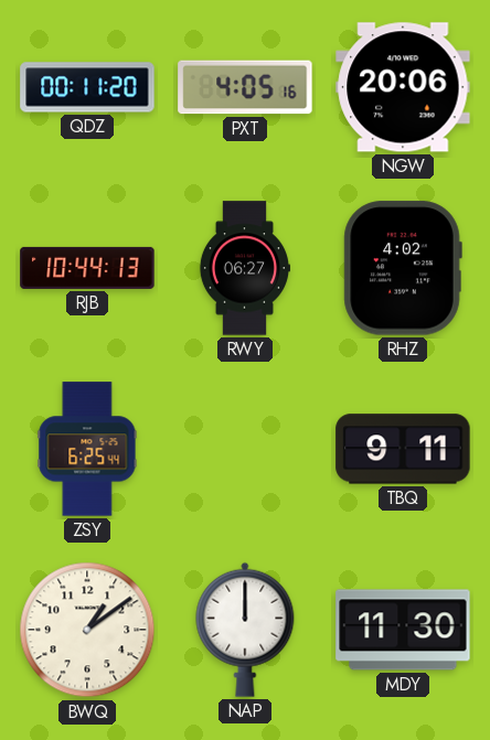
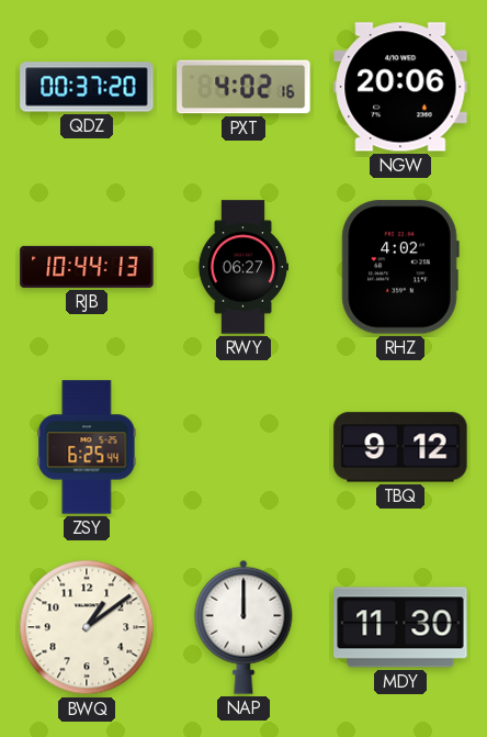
QDZ: 00:11 -> 00:37
PXT: 4:05 -> 4:02
TBQ: 9:11 -> 9:12
